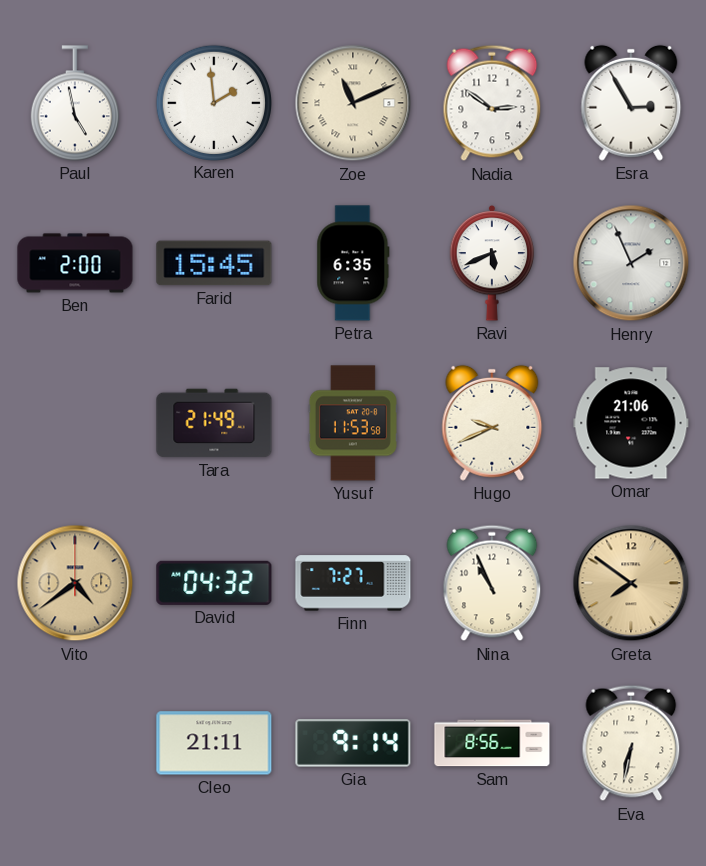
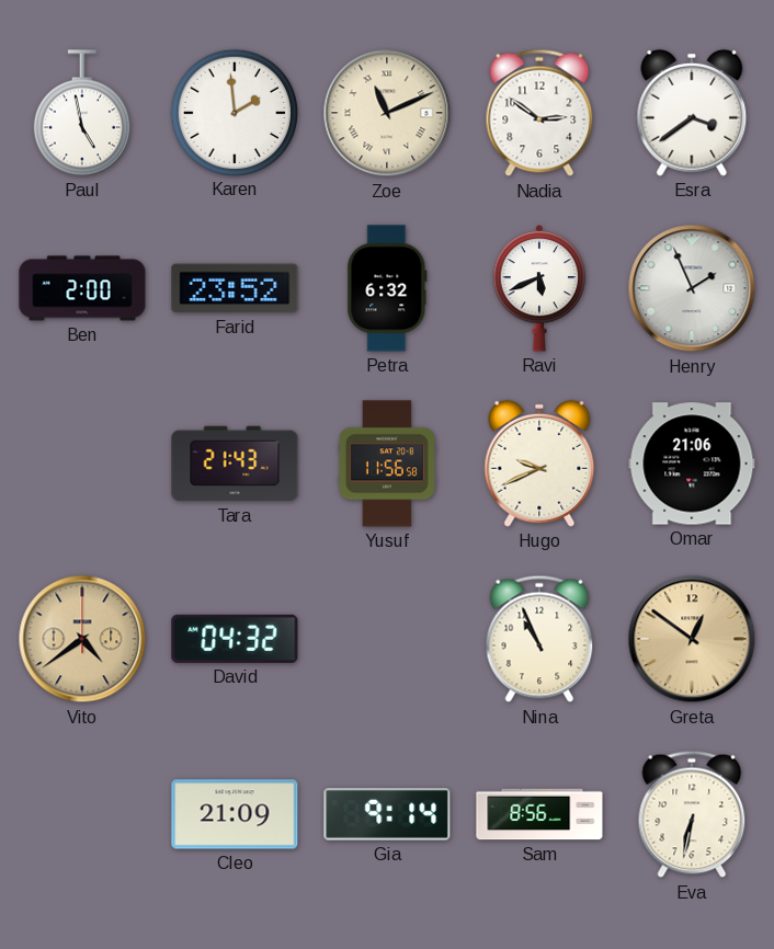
Esra: 2:55 -> 3:39
Farid: 15:45 -> 23:52
Petra: 6:35 -> 6:32
Tara: 21:49 -> 21:43
Yusuf: 11:53 -> 11:56
Finn: 7:27 -> none
Greta: 7:51 -> 12:51
Cleo: 21:11 -> 21:09
